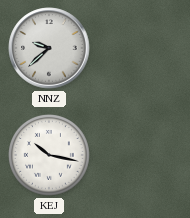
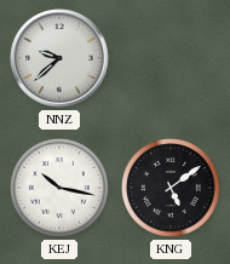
KNG: none -> 5:09
